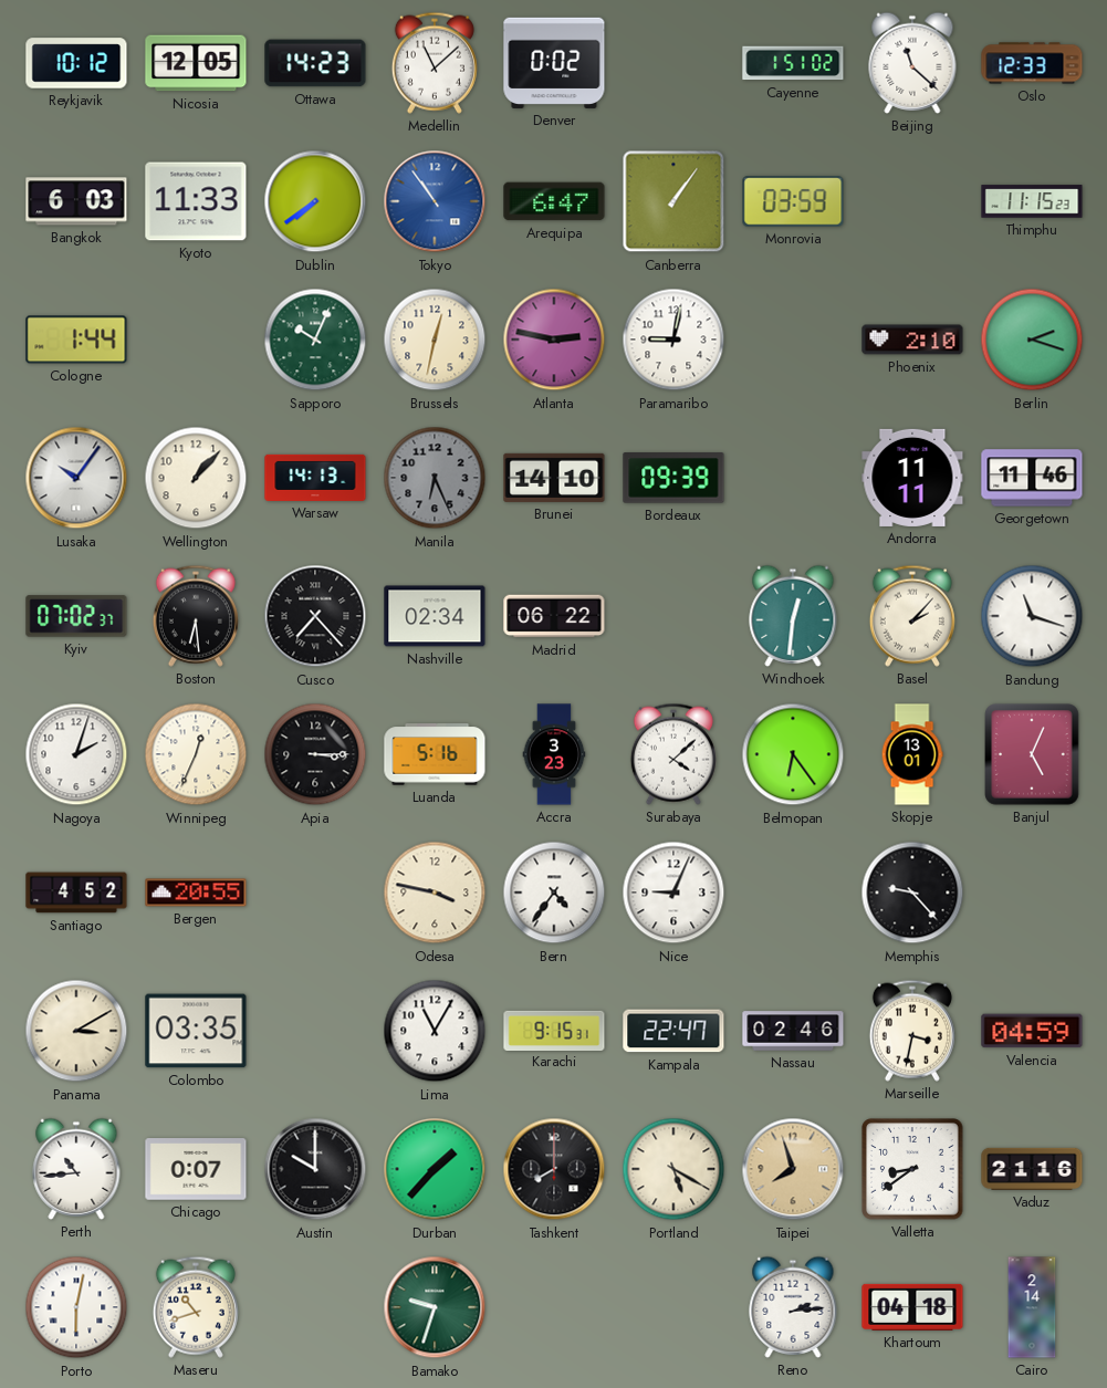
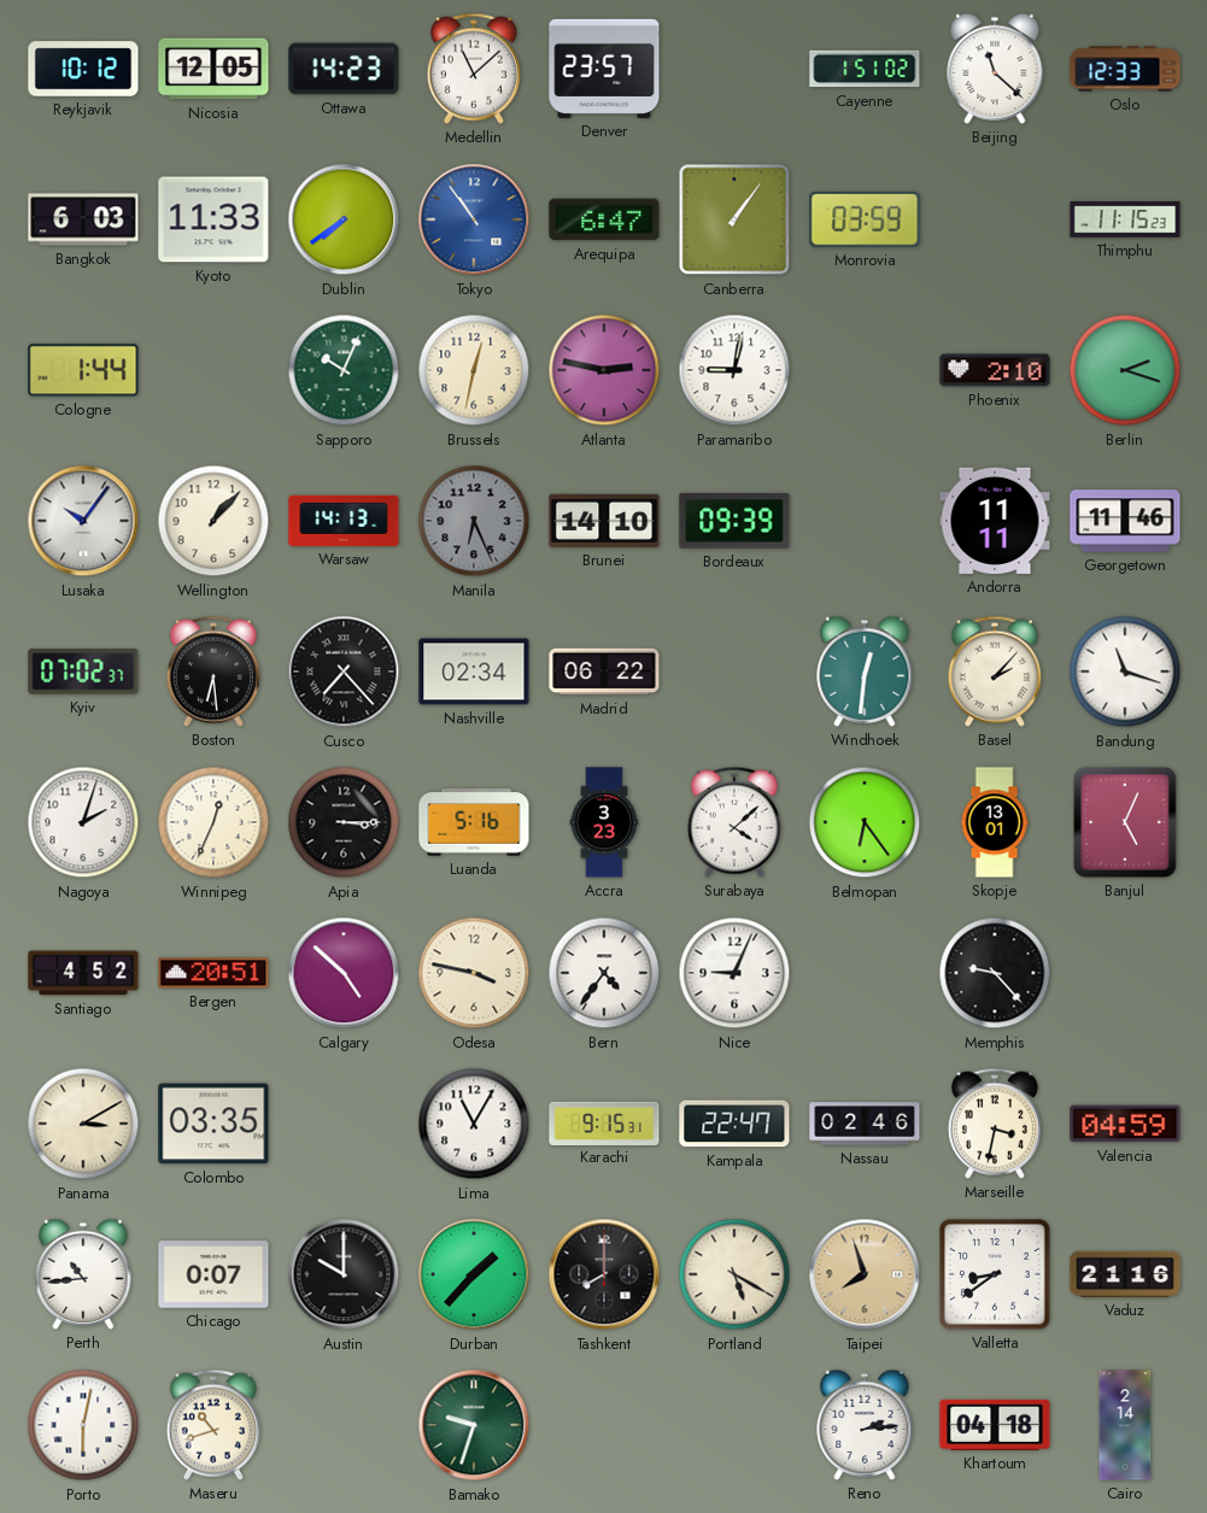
Denver: 0:02 -> 23:57
Bergen: 20:55 -> 20:51
Calgary: none -> 4:52
